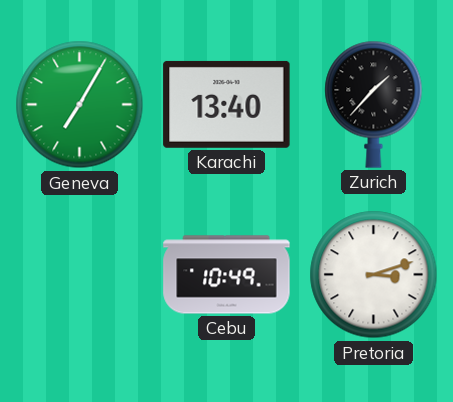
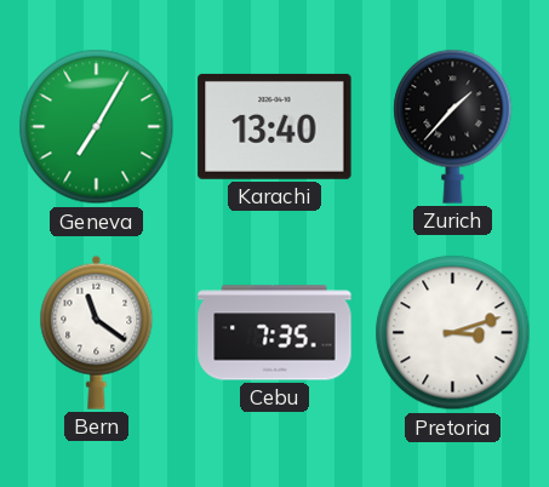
Bern: none -> 11:21
Cebu: 10:49 -> 7:35
